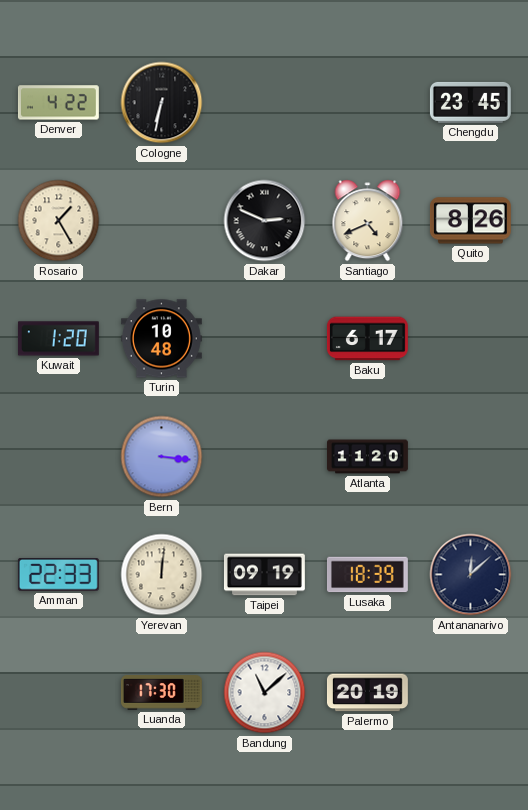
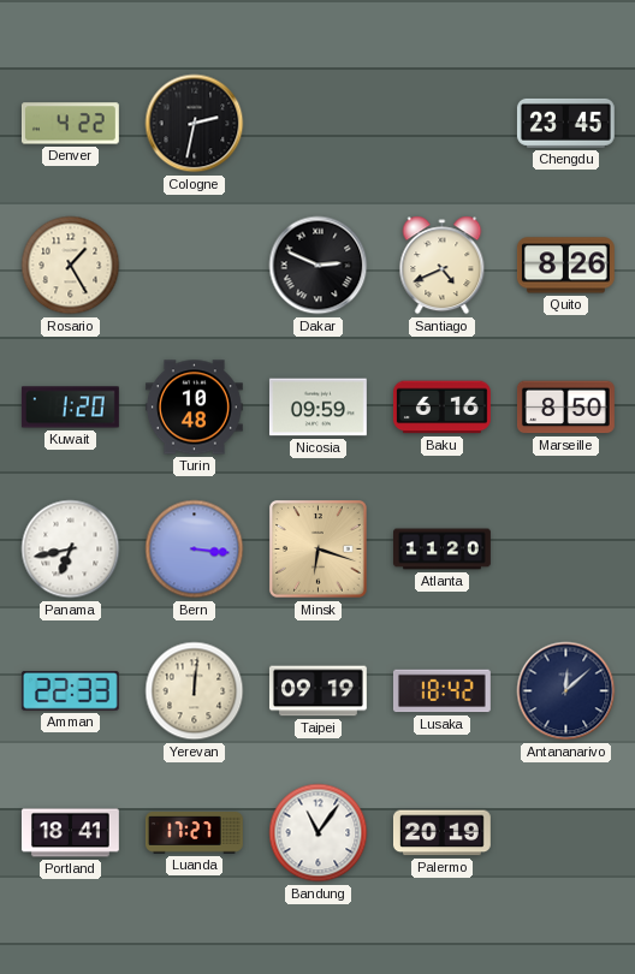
Cologne: 6:32 -> 2:32
Nicosia: none -> 09:59
Baku: 6:17 -> 6:16
Marseille: none -> 8:50
Panama: none -> 6:43
Minsk: none -> 6:18
Lusaka: 18:39 -> 18:42
Portland: none -> 18:41
Luanda: 17:30 -> 17:27
Bandung: 11:08 -> 11:06
